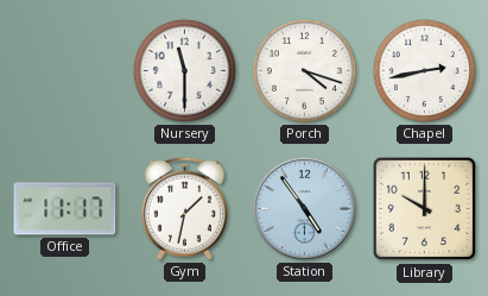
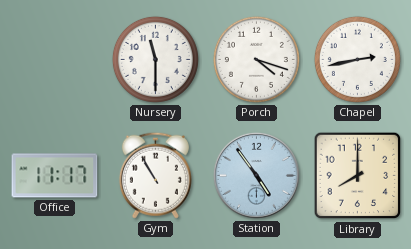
Gym: 1:32 -> 10:55
Library: 10:00 -> 8:00
